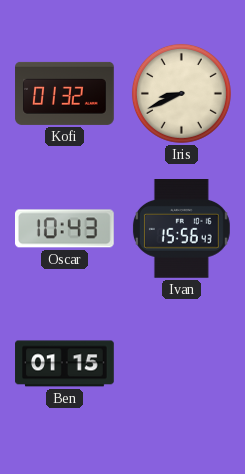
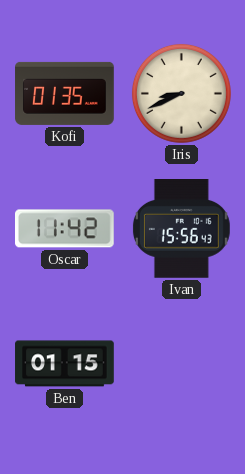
Kofi: 01:32 -> 01:35
Oscar: 10:43 -> 11:42
